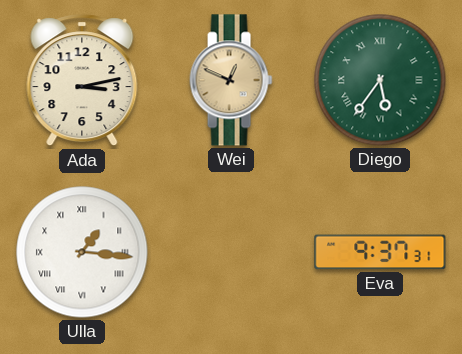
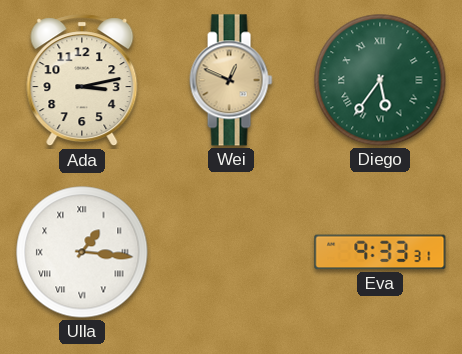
Eva: 9:37 -> 9:33
